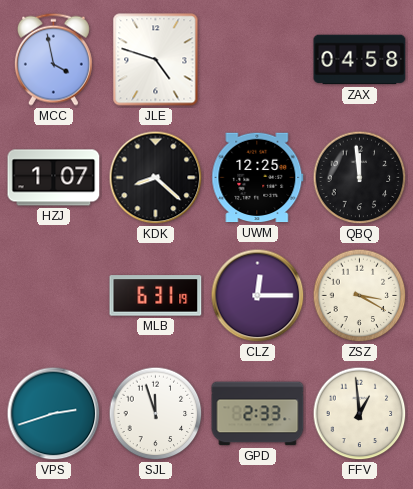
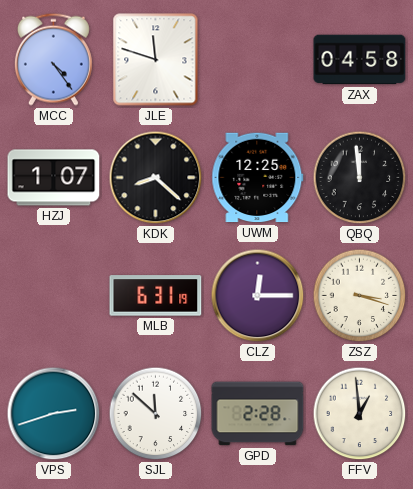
MCC: 3:58 -> 4:24
JLE: 4:48 -> 11:48
ZSZ: 3:20 -> 3:18
SJL: 11:57 -> 11:52
GPD: 2:33 -> 2:28
